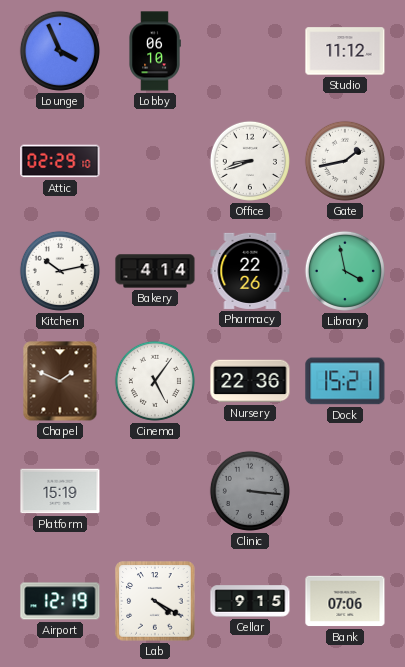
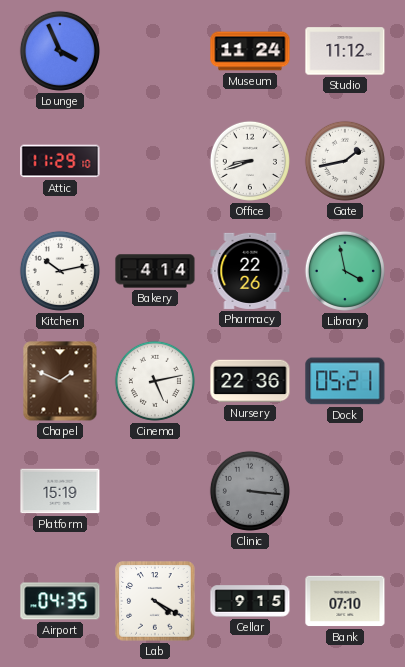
Lobby: 06:10 -> none
Museum: none -> 11:24
Attic: 02:29 -> 11:29
Cinema: 5:06 -> 5:13
Dock: 15:21 -> 05:21
Airport: 12:19 -> 04:35
Bank: 07:06 -> 07:10
